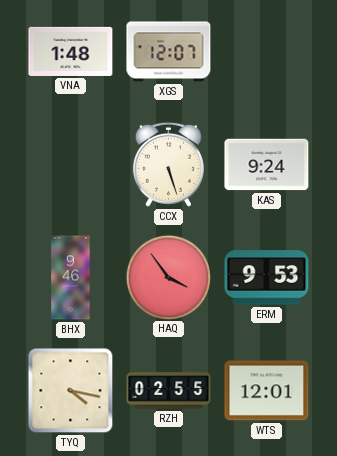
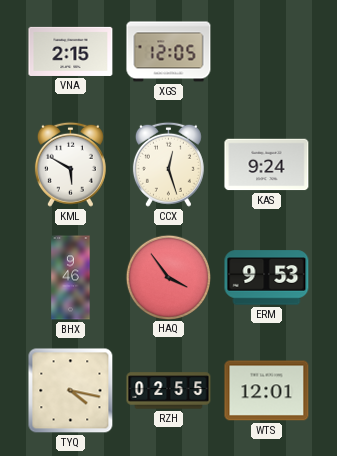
VNA: 1:48 -> 2:15
XGS: 12:07 -> 12:05
KML: none -> 5:50
CCX: 5:27 -> 12:27
